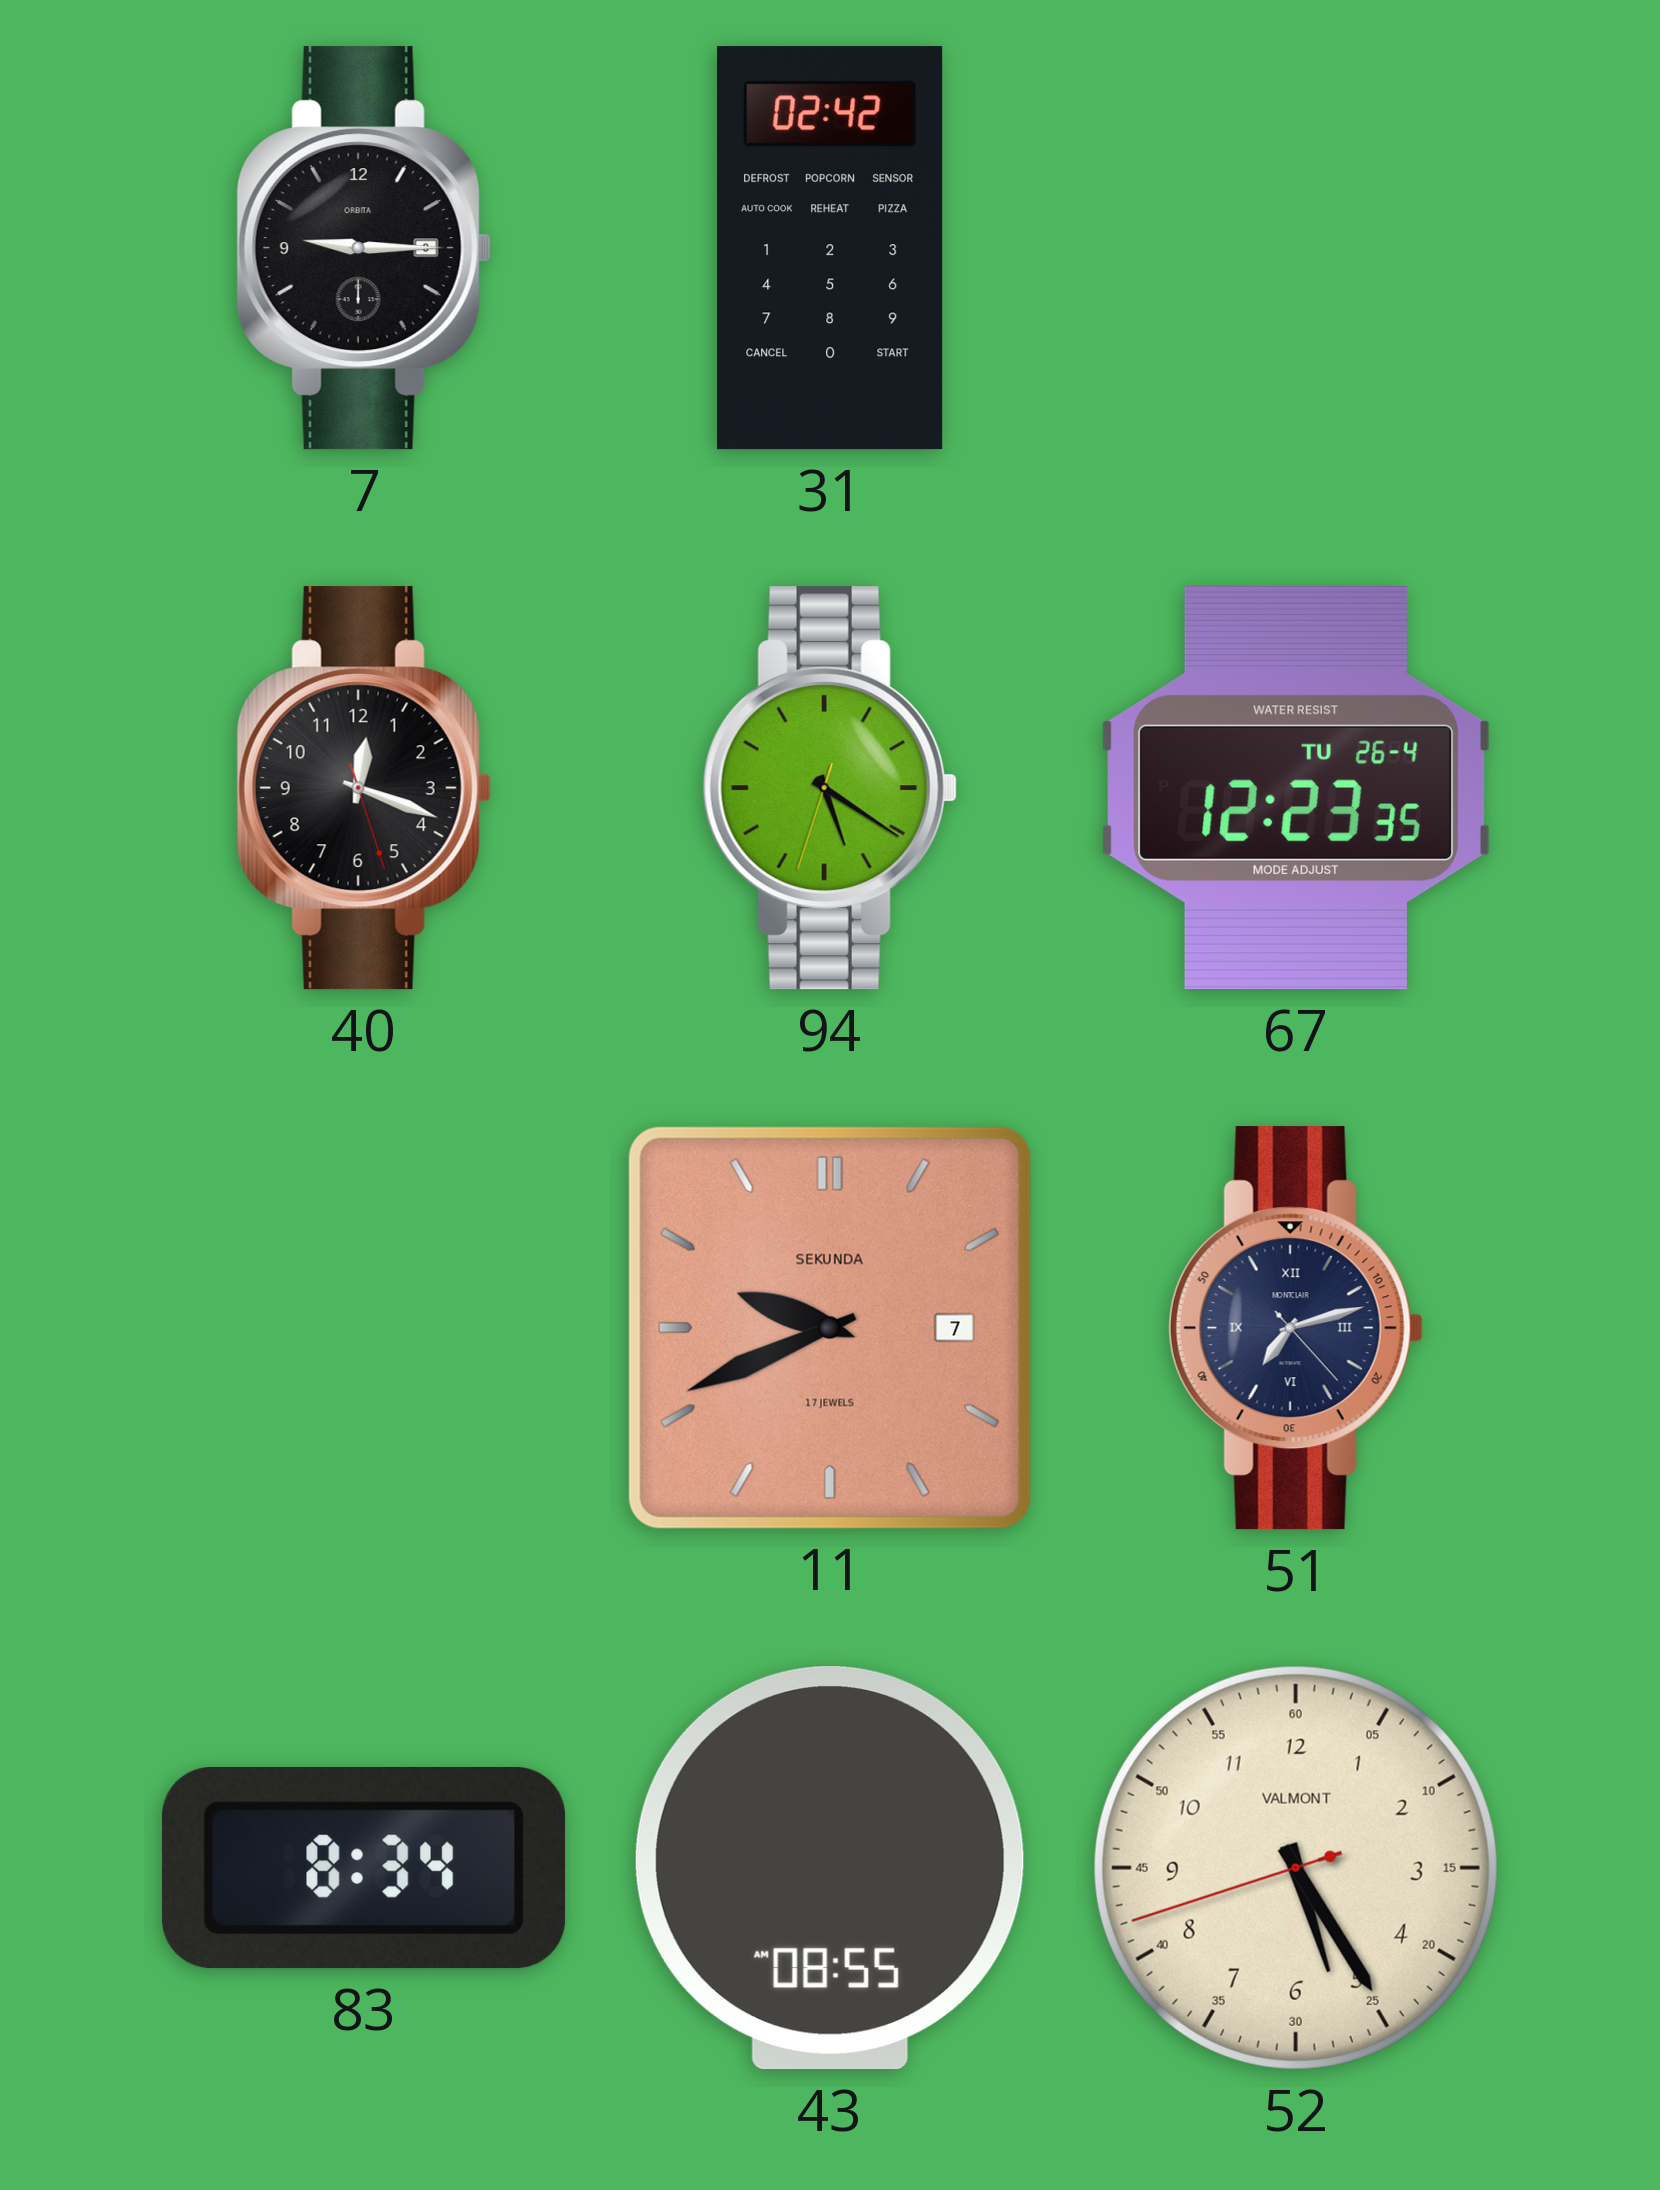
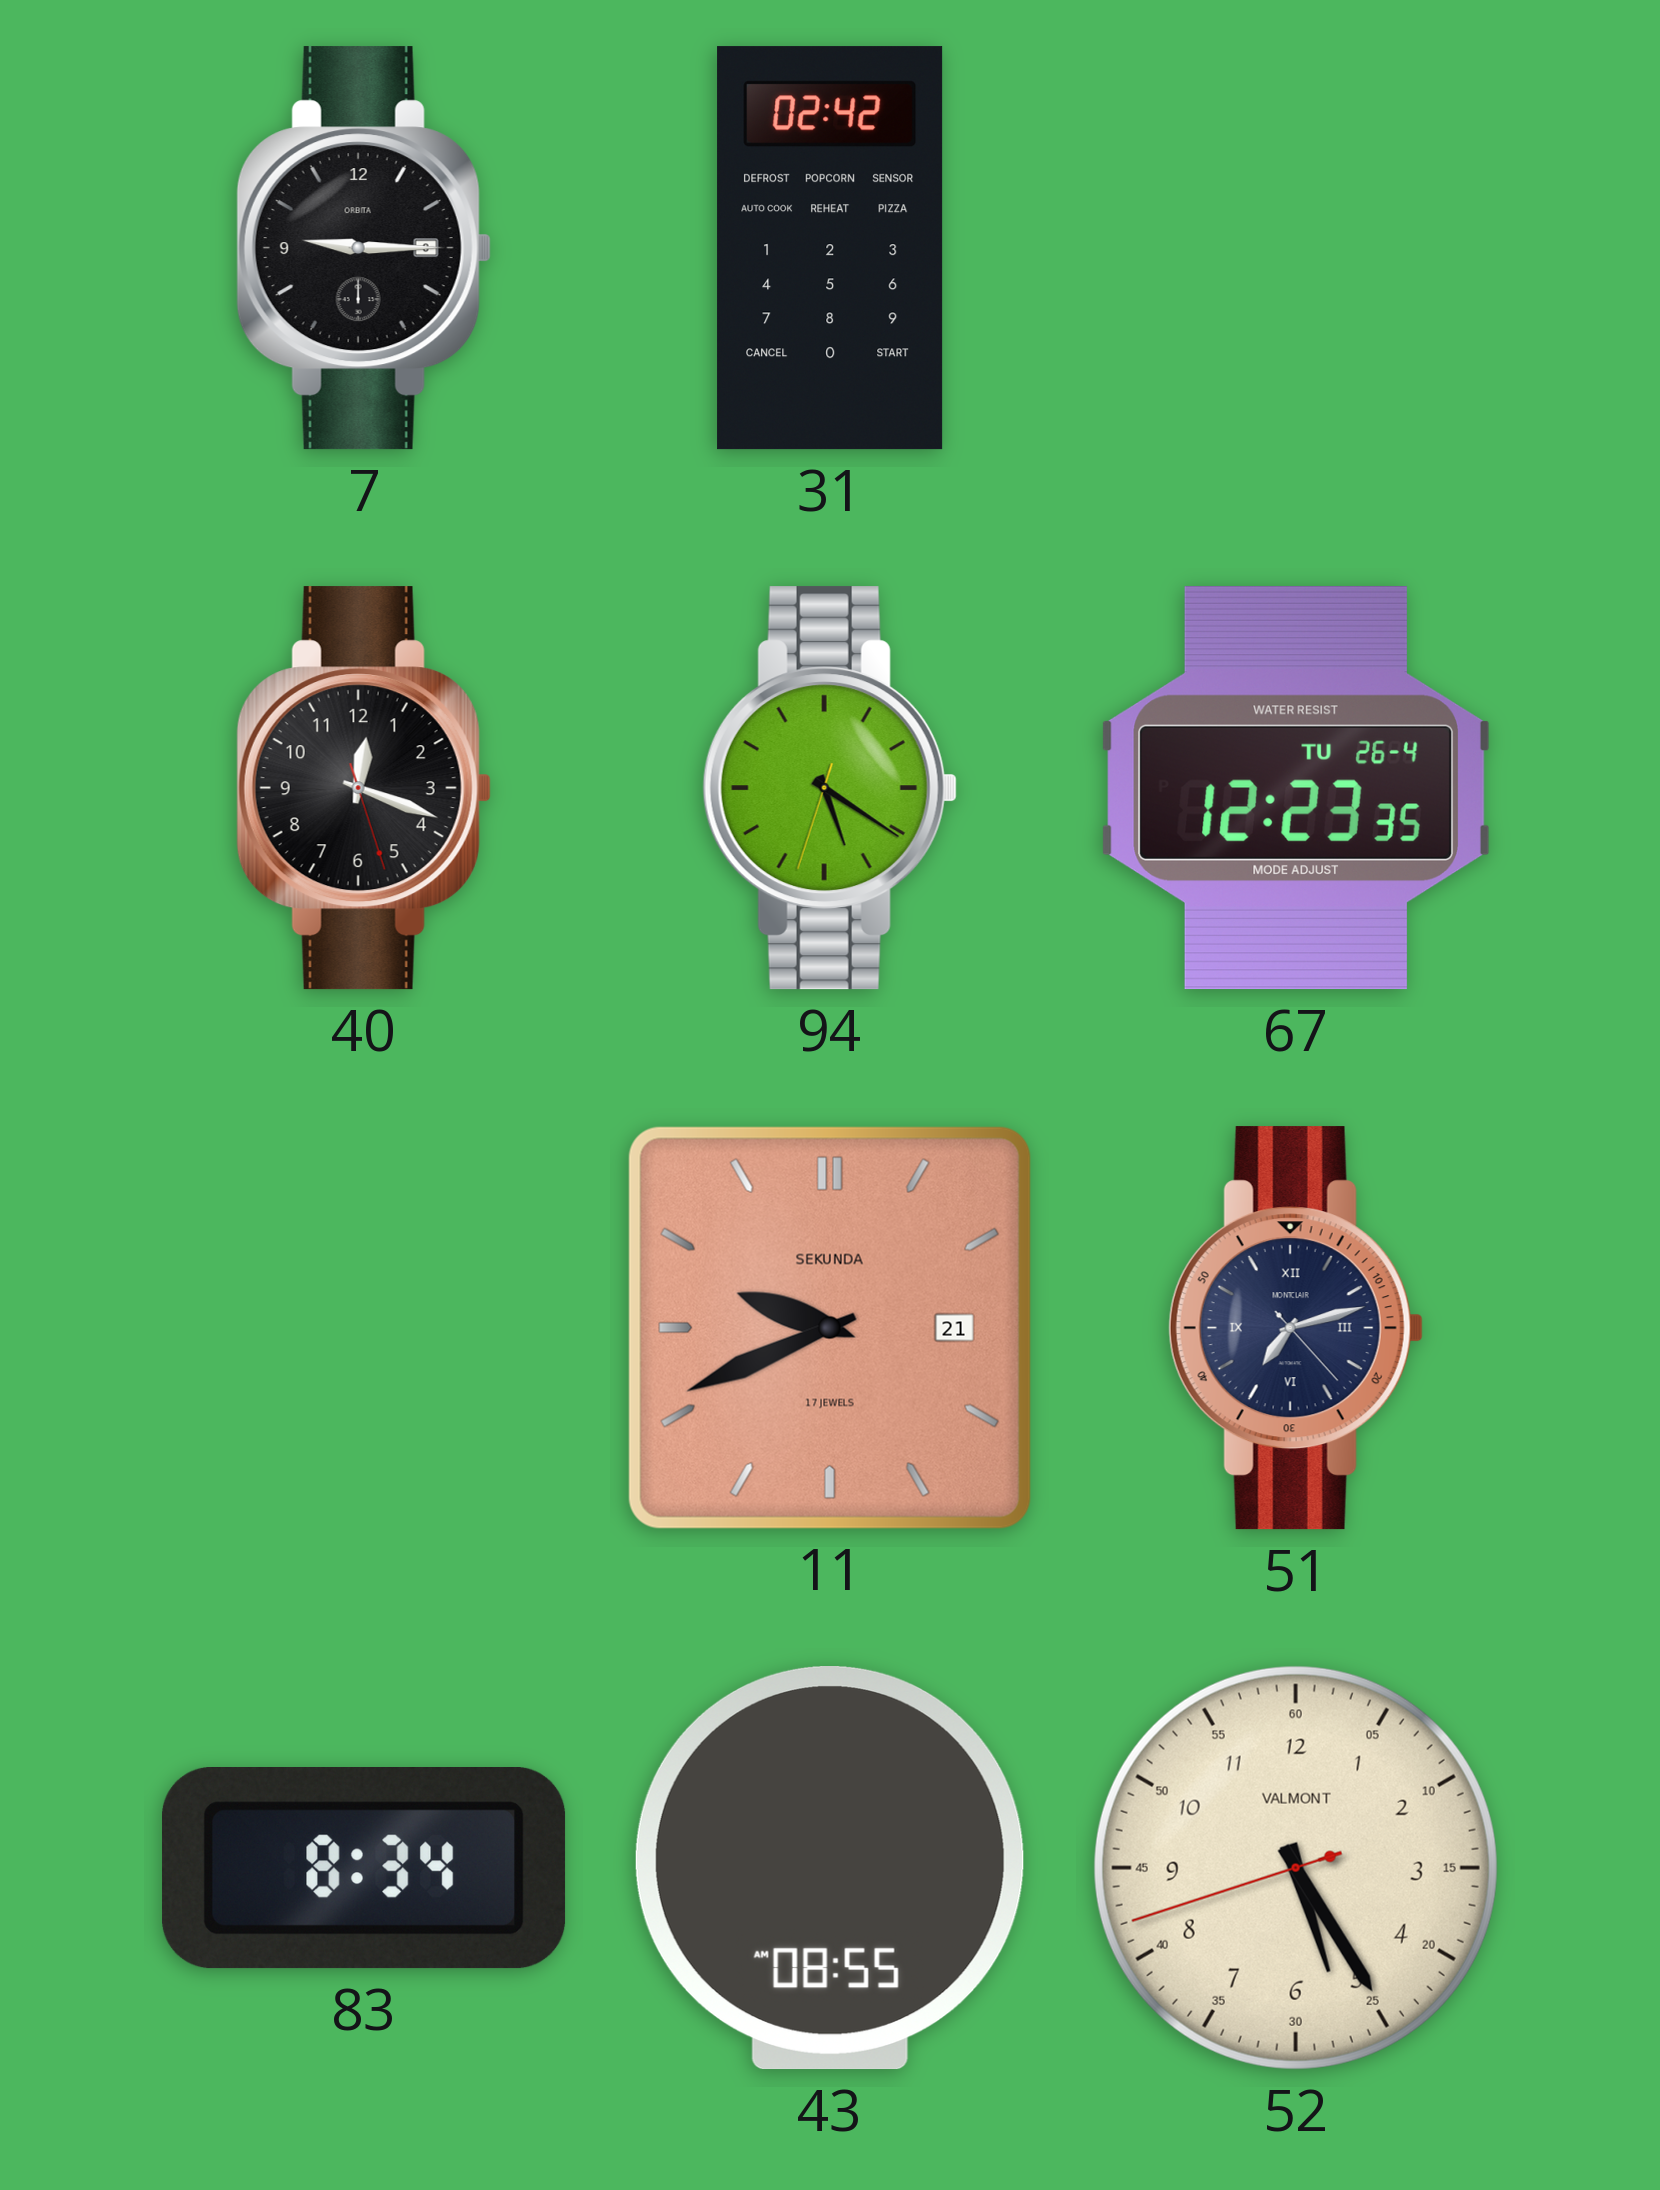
11 date: 7 -> 21
